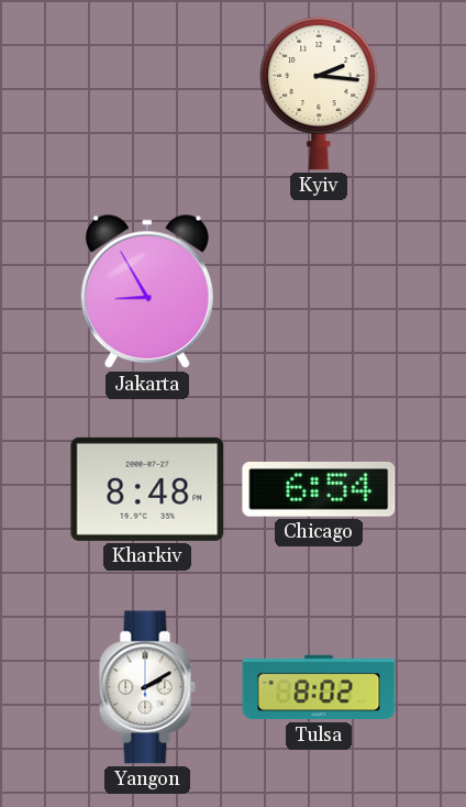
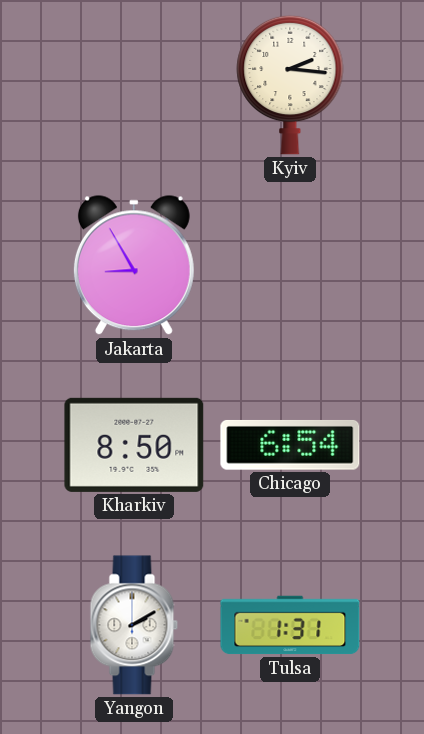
Kharkiv: 8:48 -> 8:50
Tulsa: 8:02 -> 1:31
